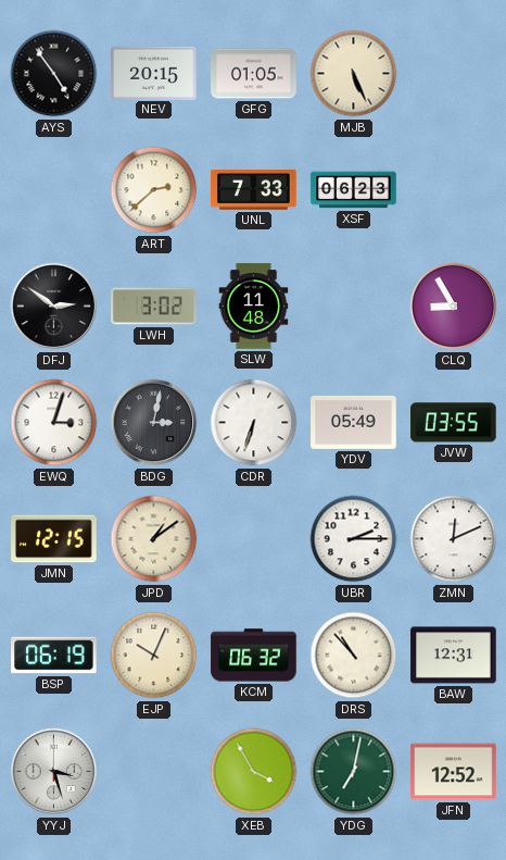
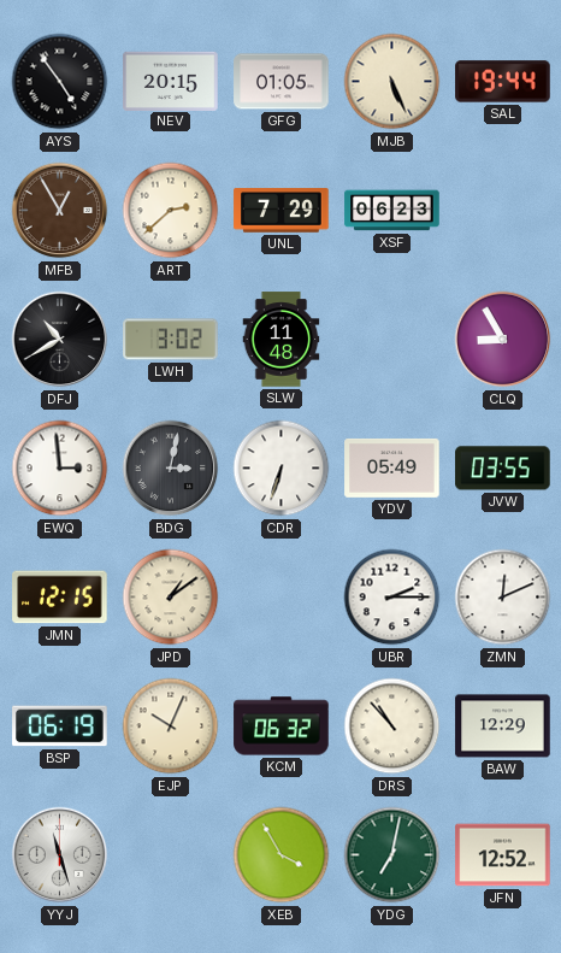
SAL: none -> 19:44
MFB: none -> 12:55
UNL: 7:33 -> 7:29
DFJ: 2:51 -> 10:40
EWQ: 3:03 -> 2:59
BAW: 12:31 -> 12:29
YYJ: 3:27 -> 11:27
